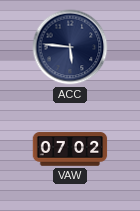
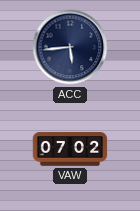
ACC: 5:46 -> 5:44
